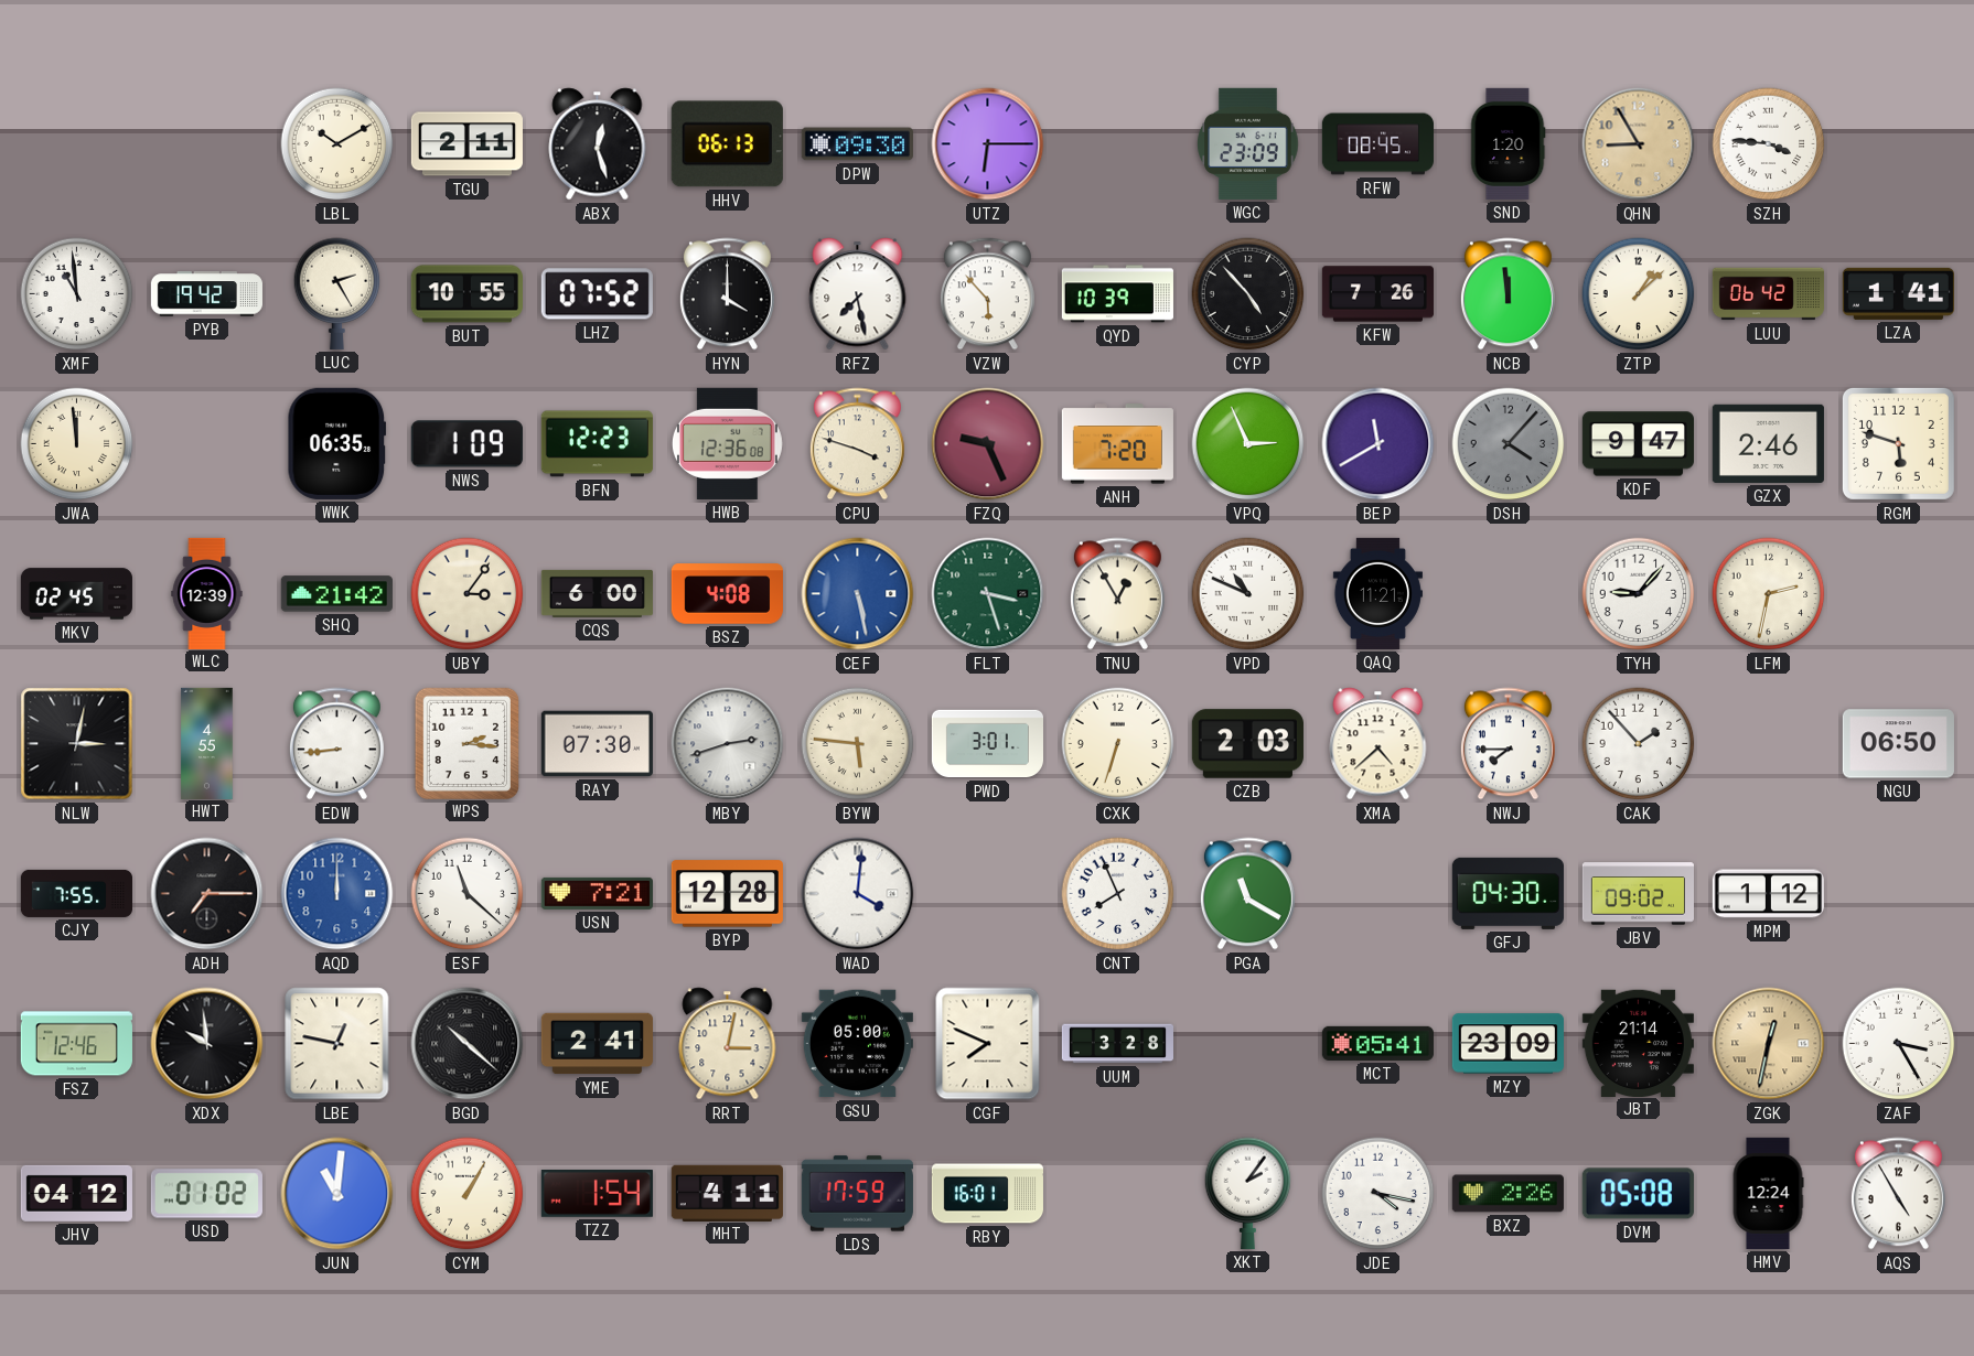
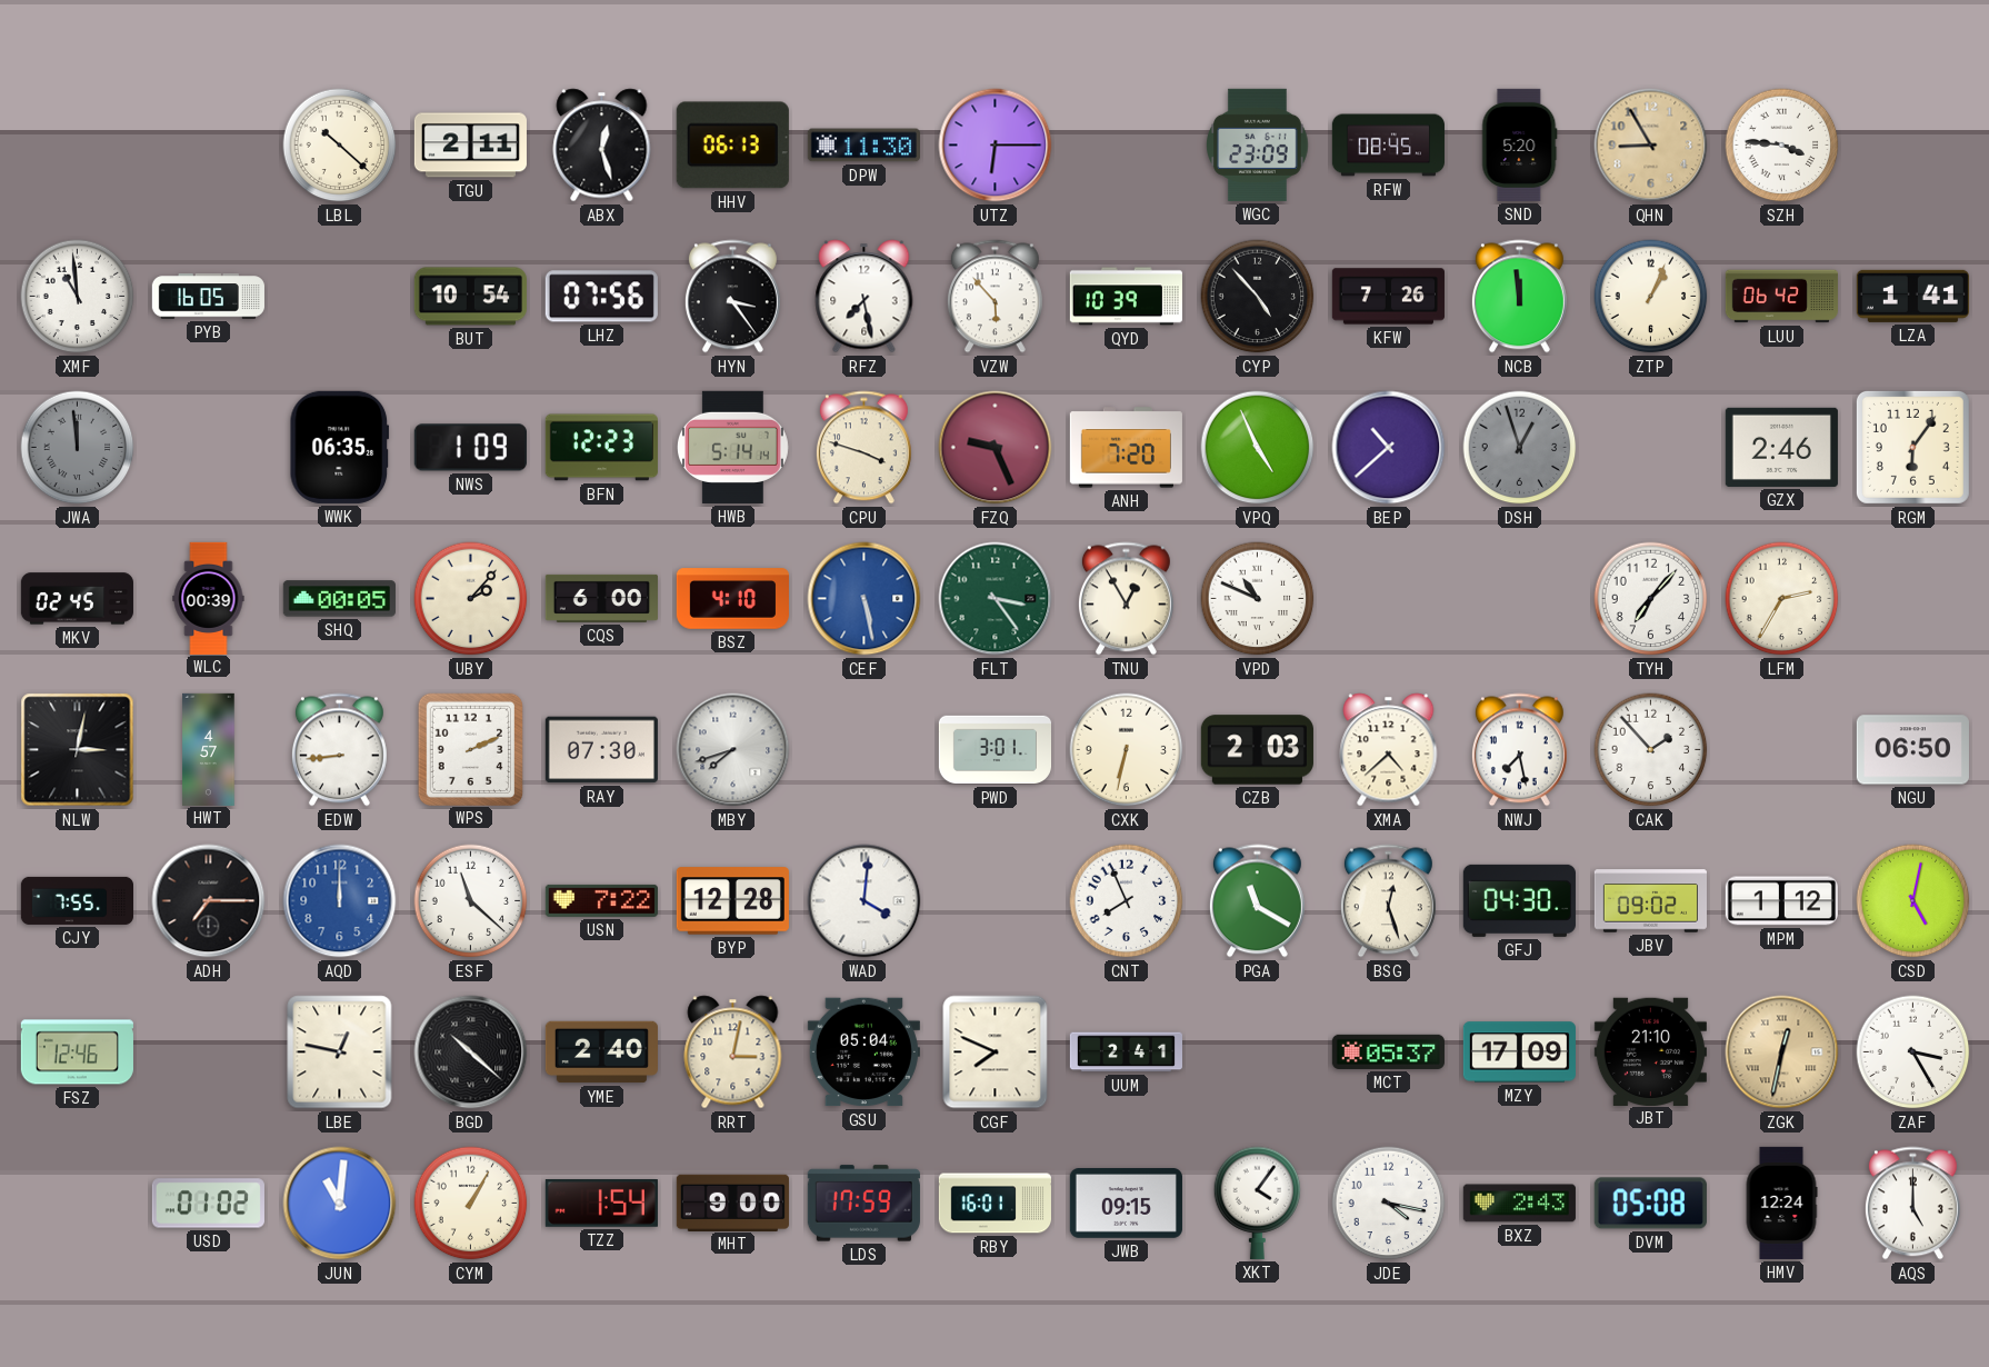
LBL: 10:10 -> 10:22
DPW: 09:30 -> 11:30
SND: 1:20 -> 5:20
PYB: 19:42 -> 16:05
LUC: 2:25 -> none
BUT: 10:55 -> 10:54
LHZ: 07:52 -> 07:56
HYN: 4:00 -> 3:24
ZTP: 1:08 -> 1:04
JWA dial: cream -> grey
HWB: 12:36 -> 5:14
VPQ: 2:56 -> 4:56
BEP: 11:40 -> 10:38
DSH: 4:07 -> 12:57
KDF: 9:47 -> none
RGM: 5:48 -> 6:06
WLC: 12:39 -> 00:39
SHQ: 21:42 -> 00:05
UBY: 3:06 -> 2:07
BSZ: 4:08 -> 4:10
FLT: 3:27 -> 3:24
QAQ: 11:21 -> none
TYH: 9:07 -> 7:07
LFM: 2:32 -> 2:35
HWT: 4:55 -> 4:57
WPS: 2:16 -> 2:11
MBY: 2:42 -> 7:42
BYW: 5:46 -> none
CXK: 6:33 -> 6:32
NWJ: 7:45 -> 7:28
USN: 7:21 -> 7:22
BSG: none -> 12:27
CSD: none -> 5:02
XDX: 9:59 -> none
YME: 2:41 -> 2:40
GSU: 05:00 -> 05:04
UUM: 3:28 -> 2:41
MCT: 05:41 -> 05:37
MZY: 23:09 -> 17:09
JBT: 21:14 -> 21:10
JHV: 04:12 -> none
MHT: 4:11 -> 9:00
JWB: none -> 09:15
XKT: 2:06 -> 4:06
BXZ: 2:26 -> 2:43
AQS: 4:55 -> 5:00
